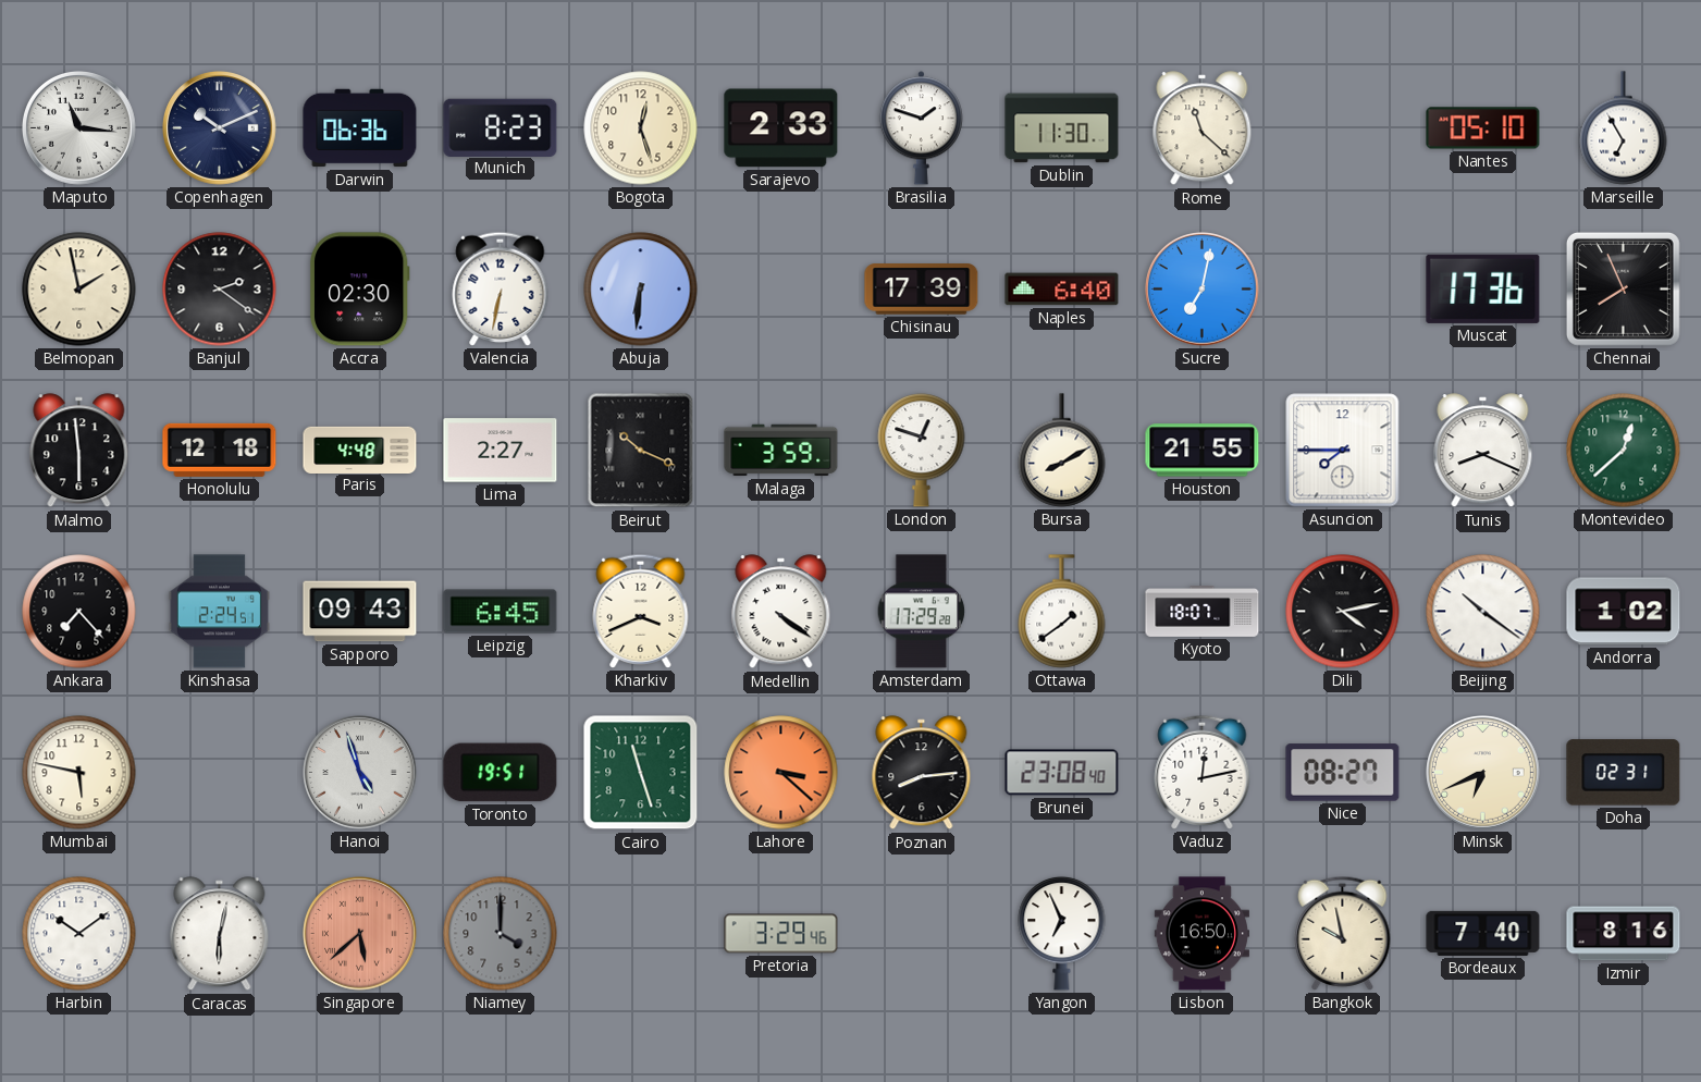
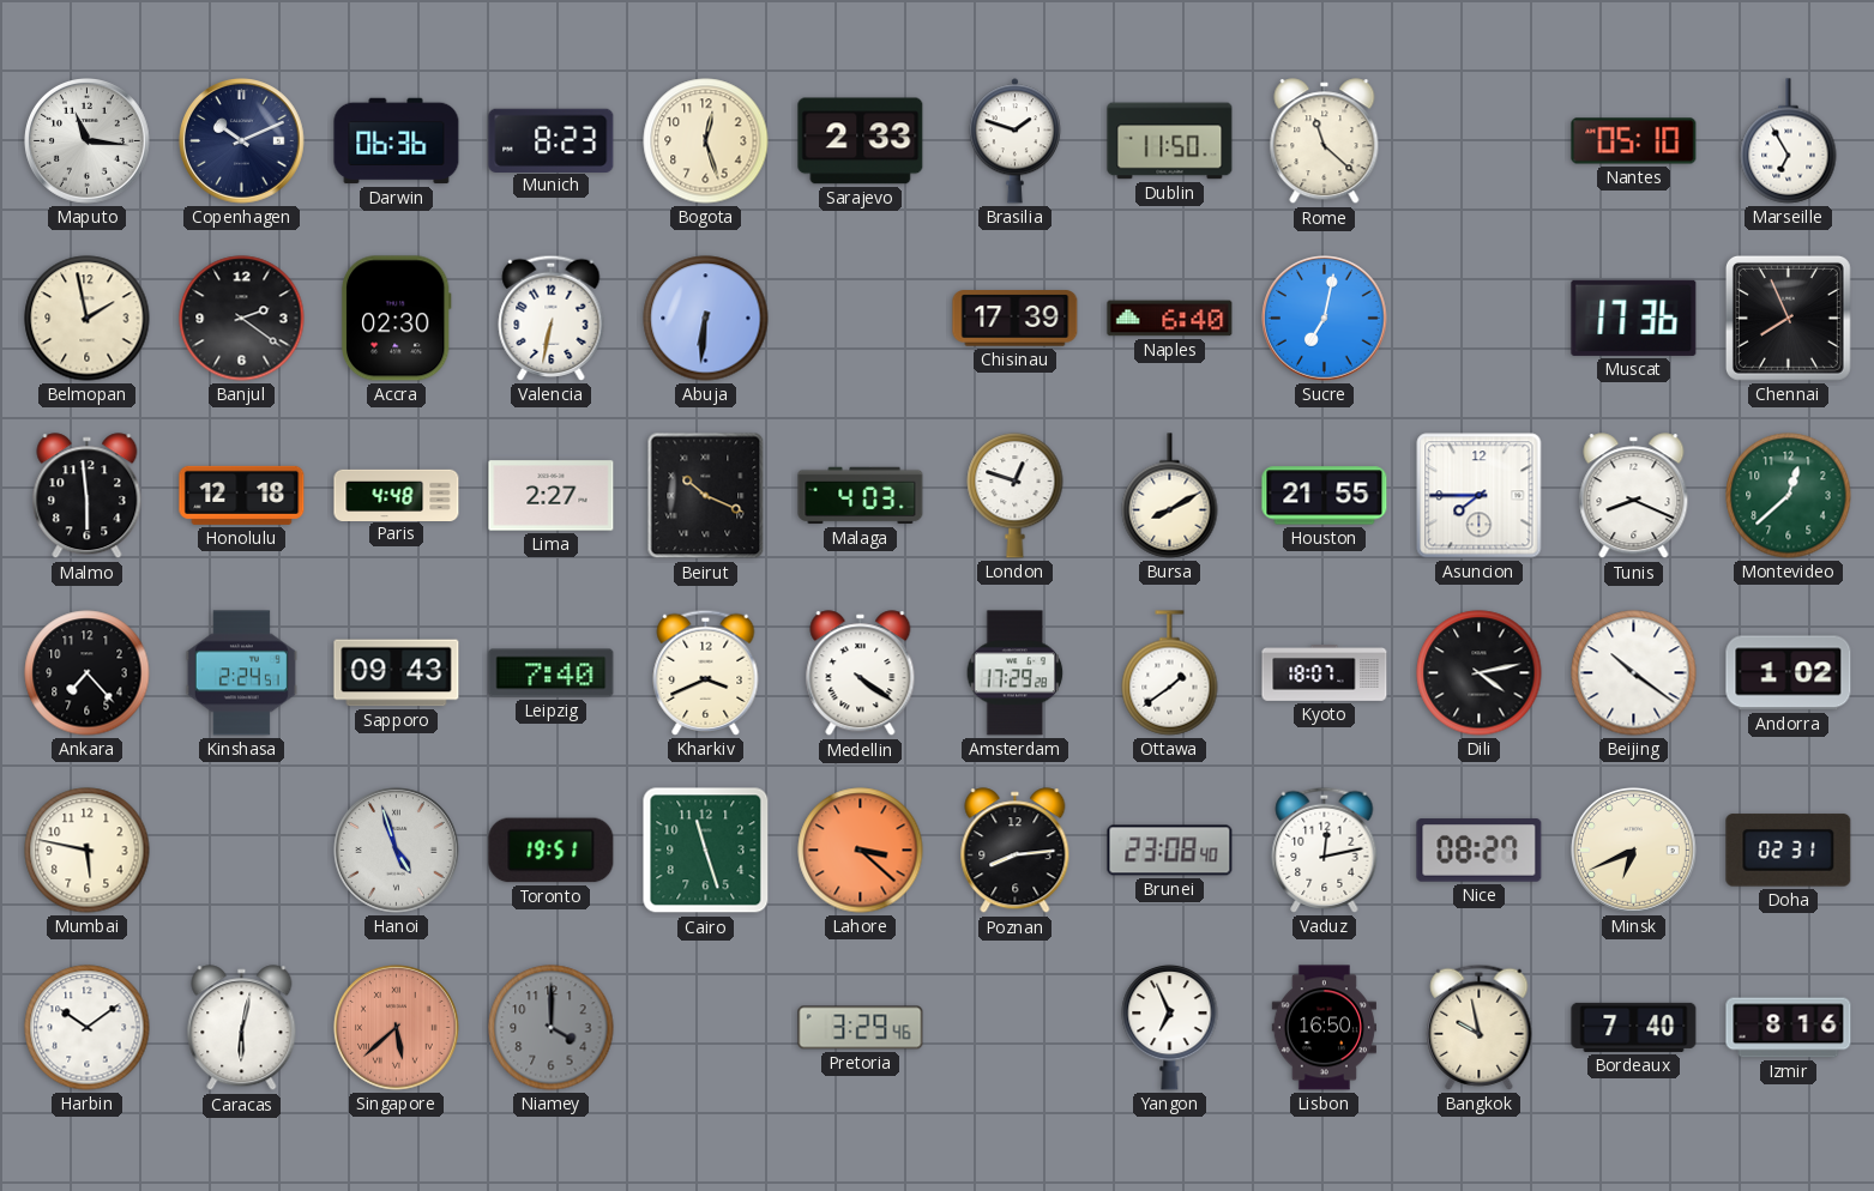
Dublin: 11:30 -> 11:50
Malaga: 3:59 -> 4:03
Leipzig: 6:45 -> 7:40
